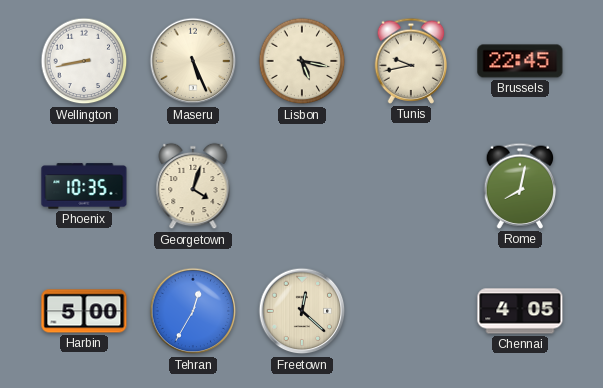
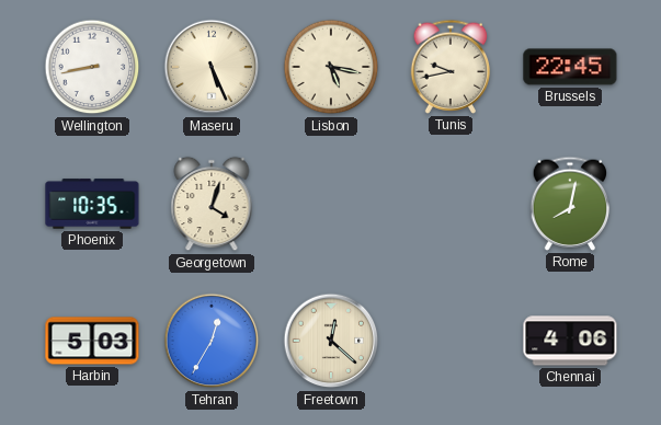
Harbin: 5:00 -> 5:03
Chennai: 4:05 -> 4:06
